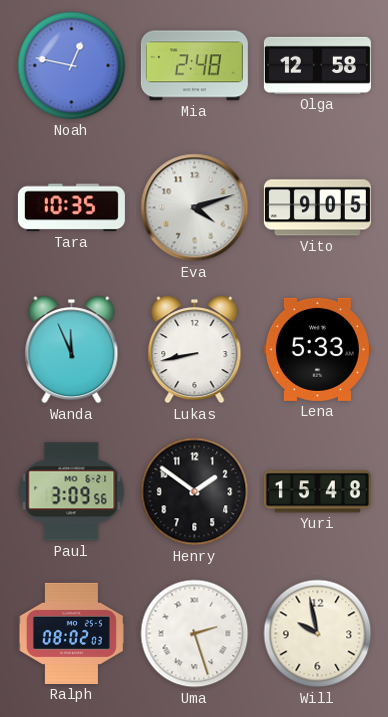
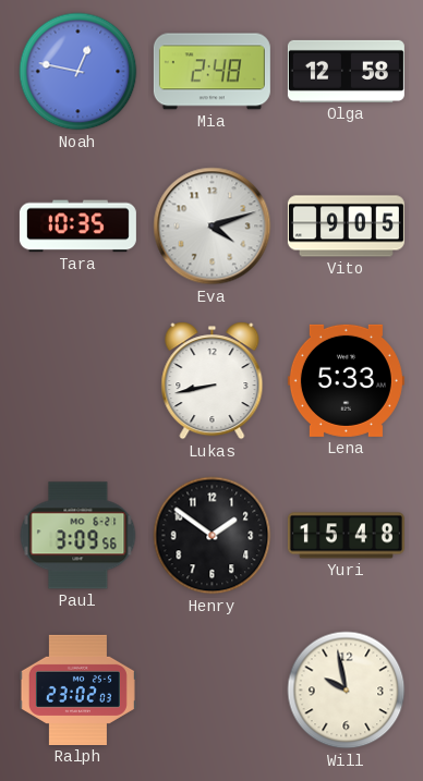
Wanda: 11:56 -> none
Ralph: 08:02 -> 23:02
Uma: 2:27 -> none
